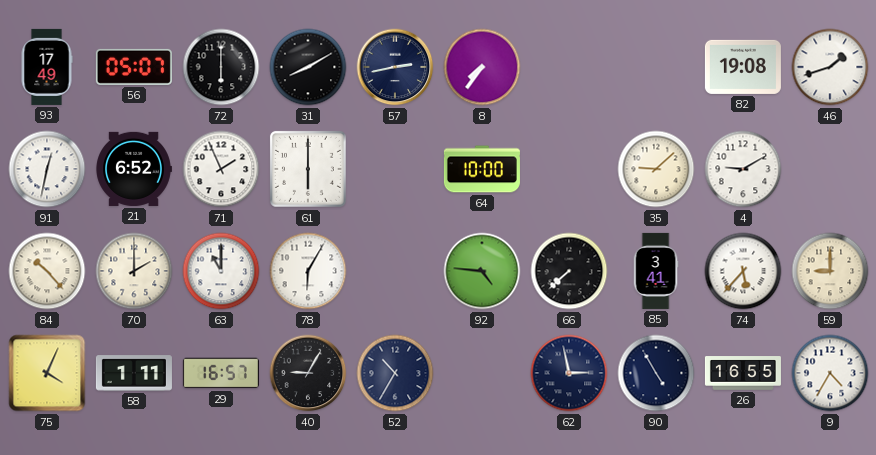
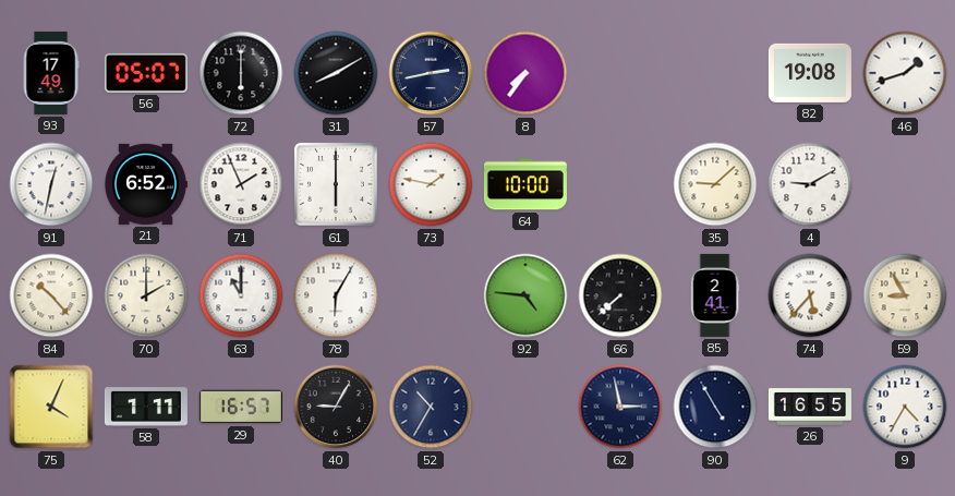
73: none -> 1:47
85: 3:41 -> 2:41
59: 9:00 -> 8:55
